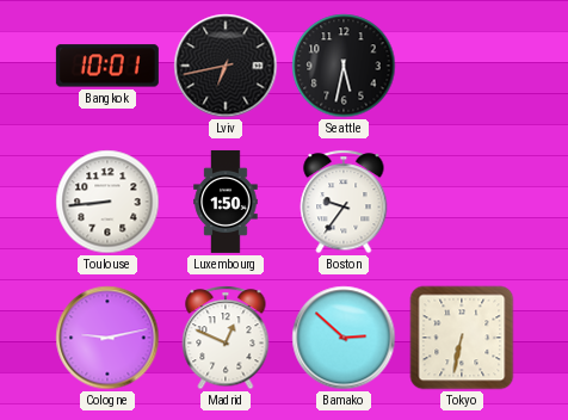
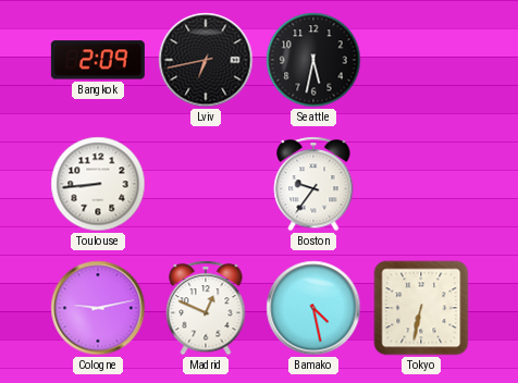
Bangkok: 10:01 -> 2:09
Luxembourg: 1:50 -> none
Bamako: 2:52 -> 4:28
